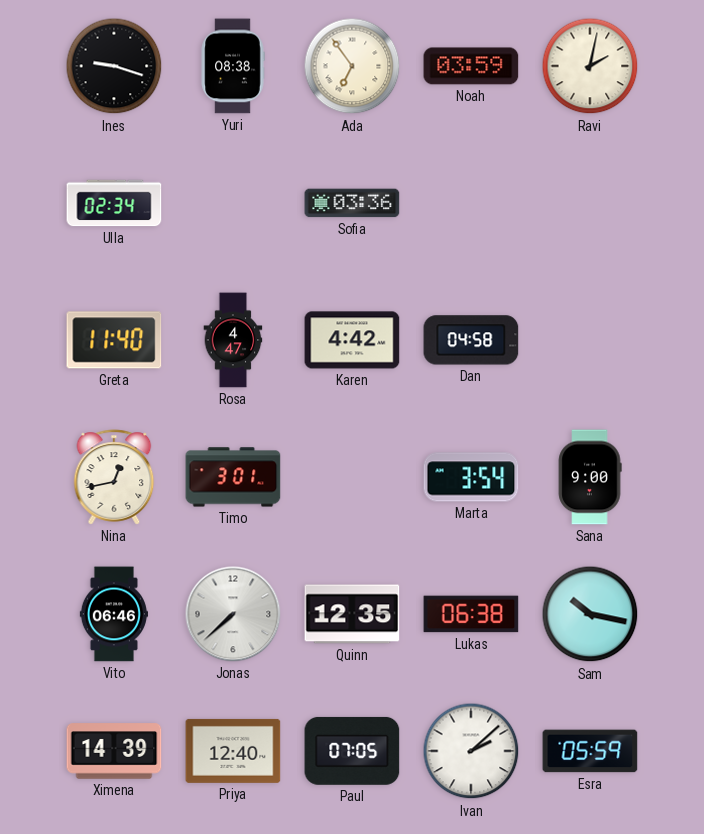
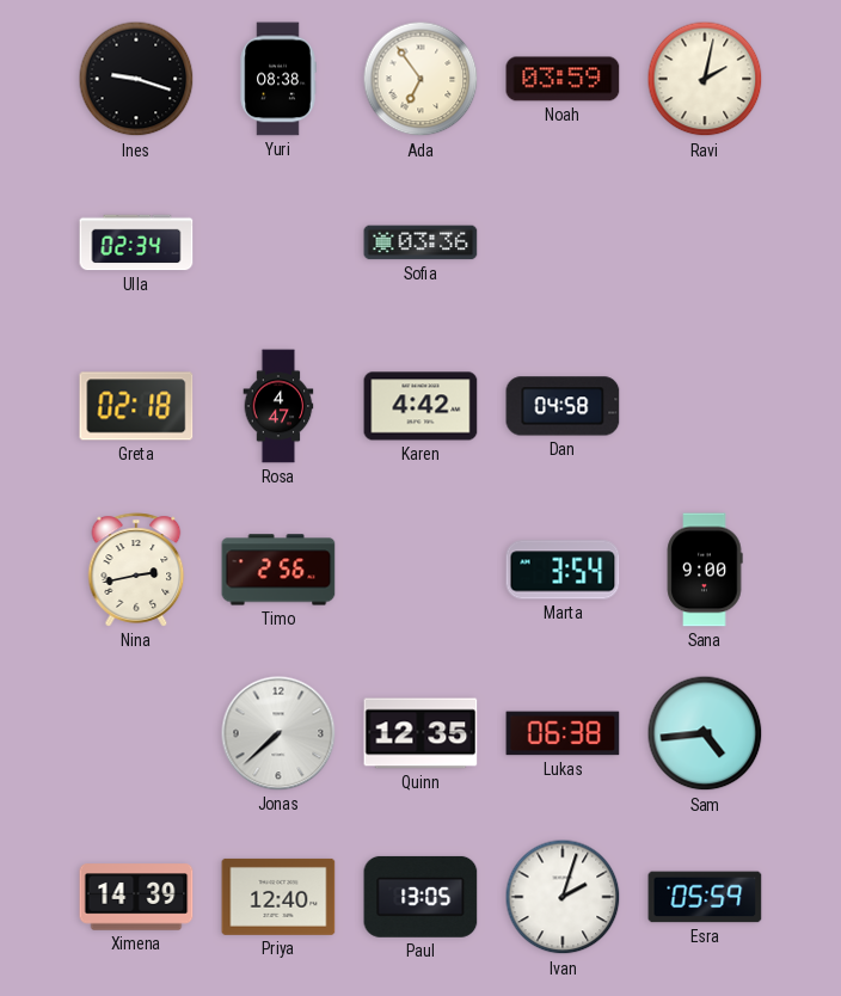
Greta: 11:40 -> 02:18
Nina: 12:43 -> 2:43
Timo: 3:01 -> 2:56
Vito: 06:46 -> none
Sam: 10:17 -> 4:44
Paul: 07:05 -> 13:05
Ivan: 2:08 -> 2:03
